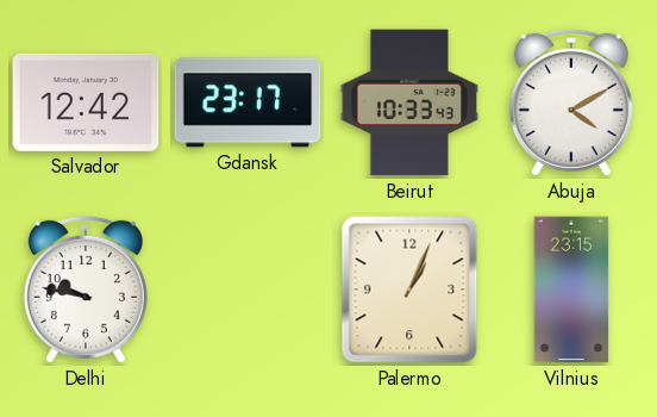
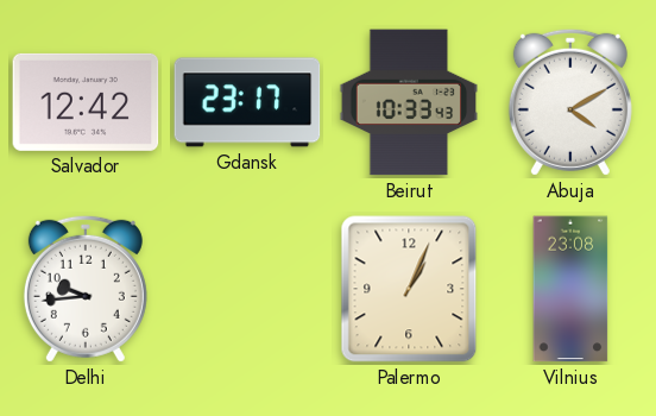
Delhi: 9:47 -> 9:44
Vilnius: 23:15 -> 23:08
